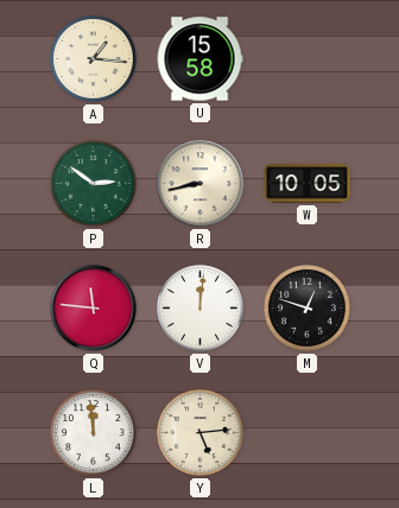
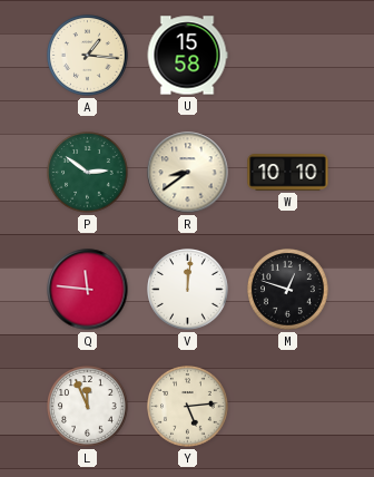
R: 8:43 -> 8:39
W: 10:05 -> 10:10
L: 11:59 -> 11:56
